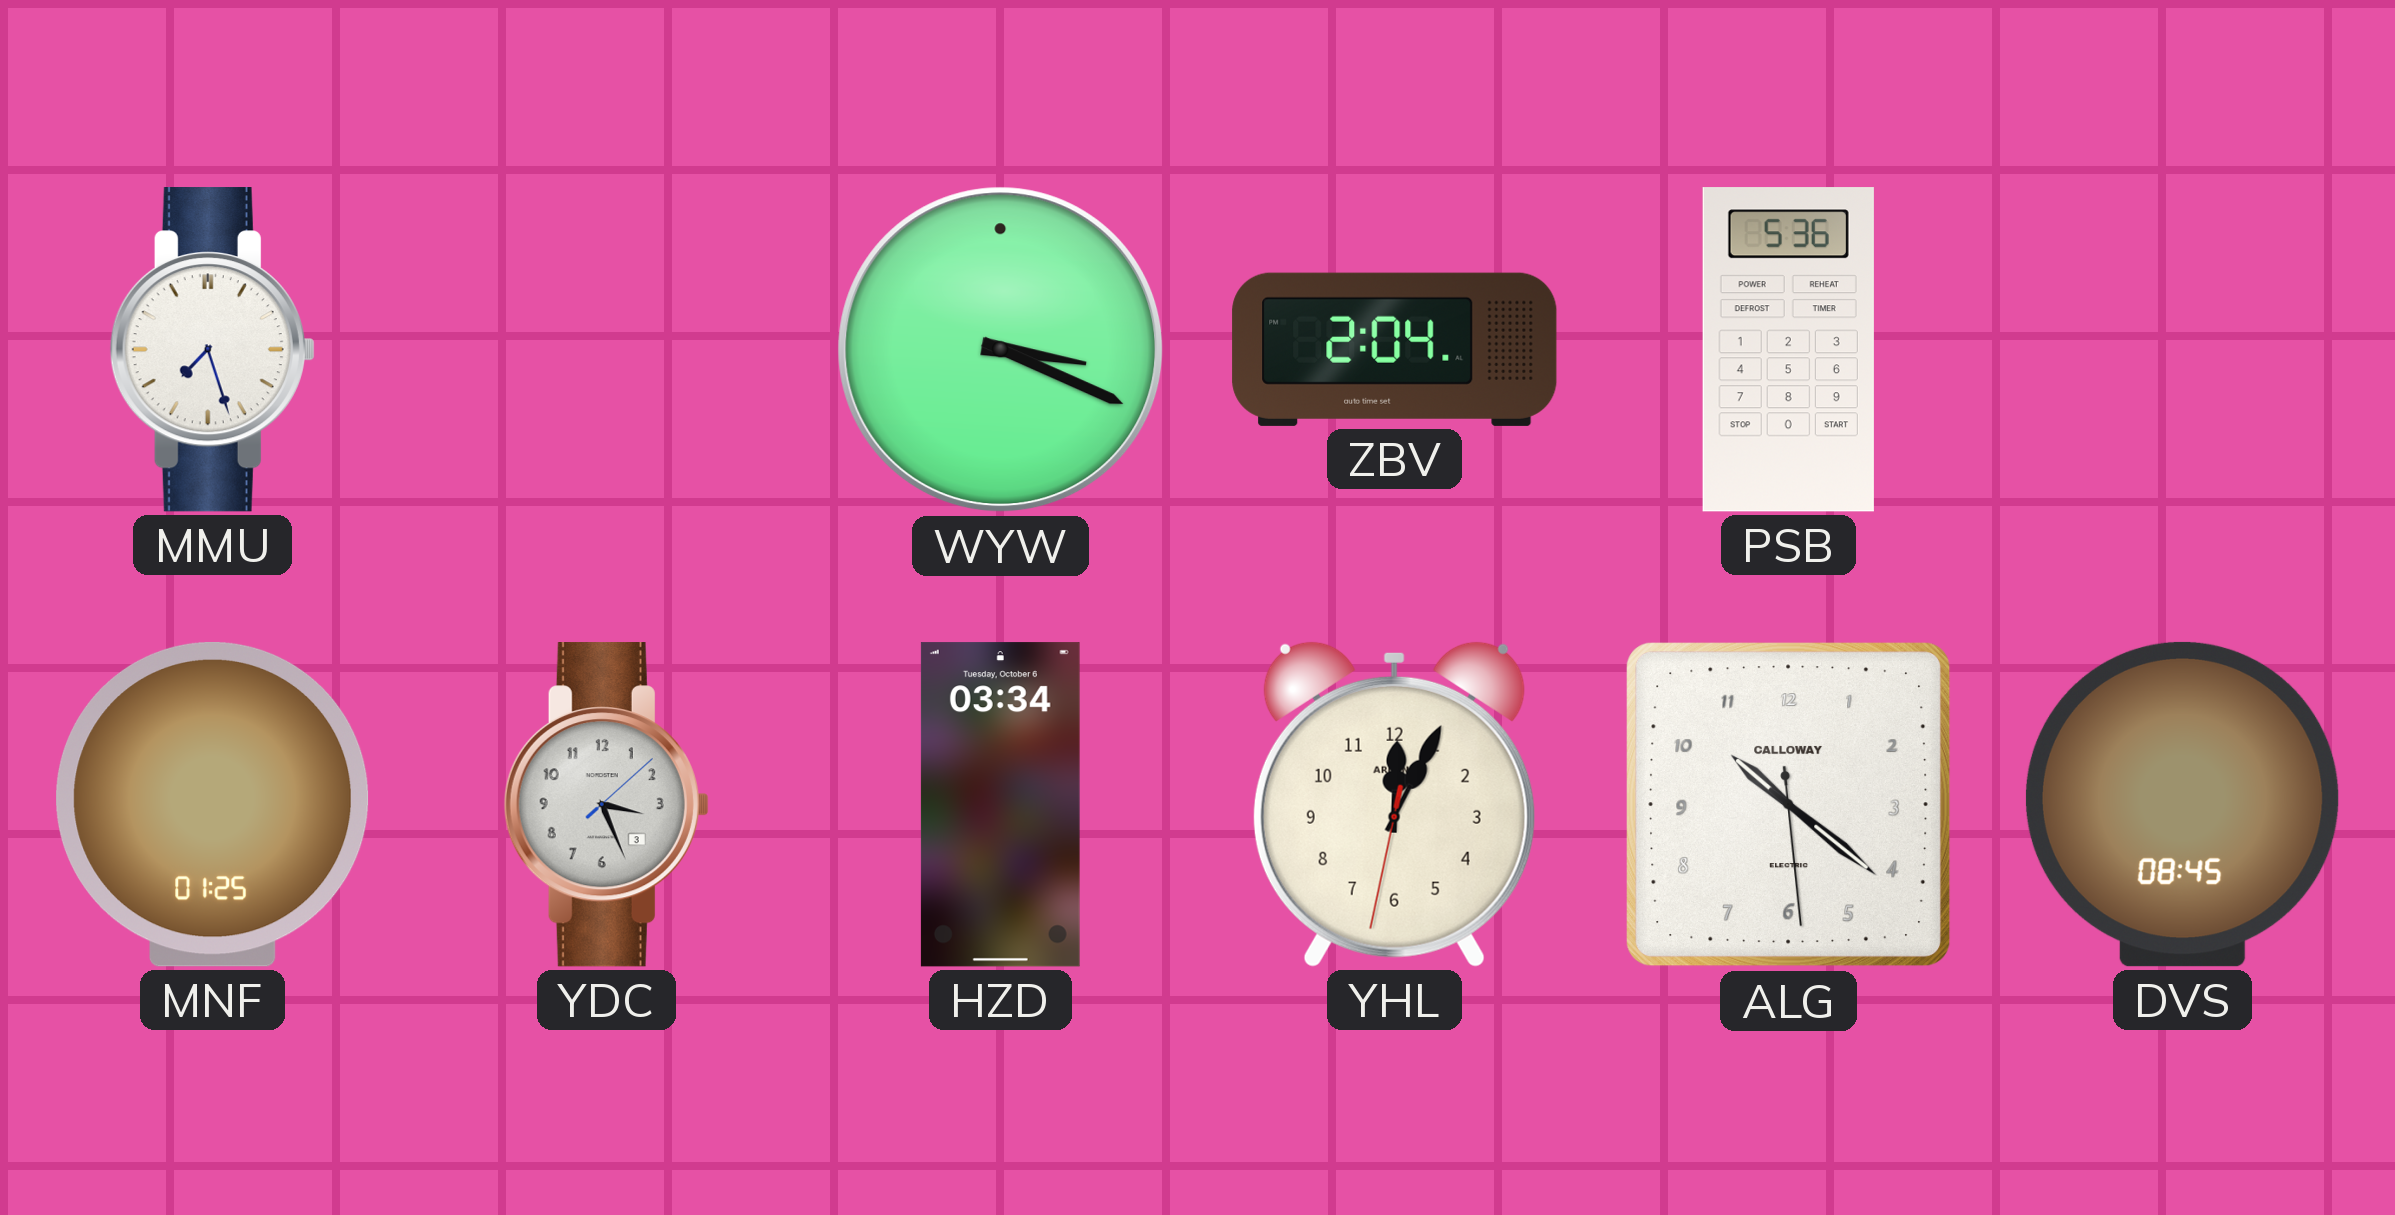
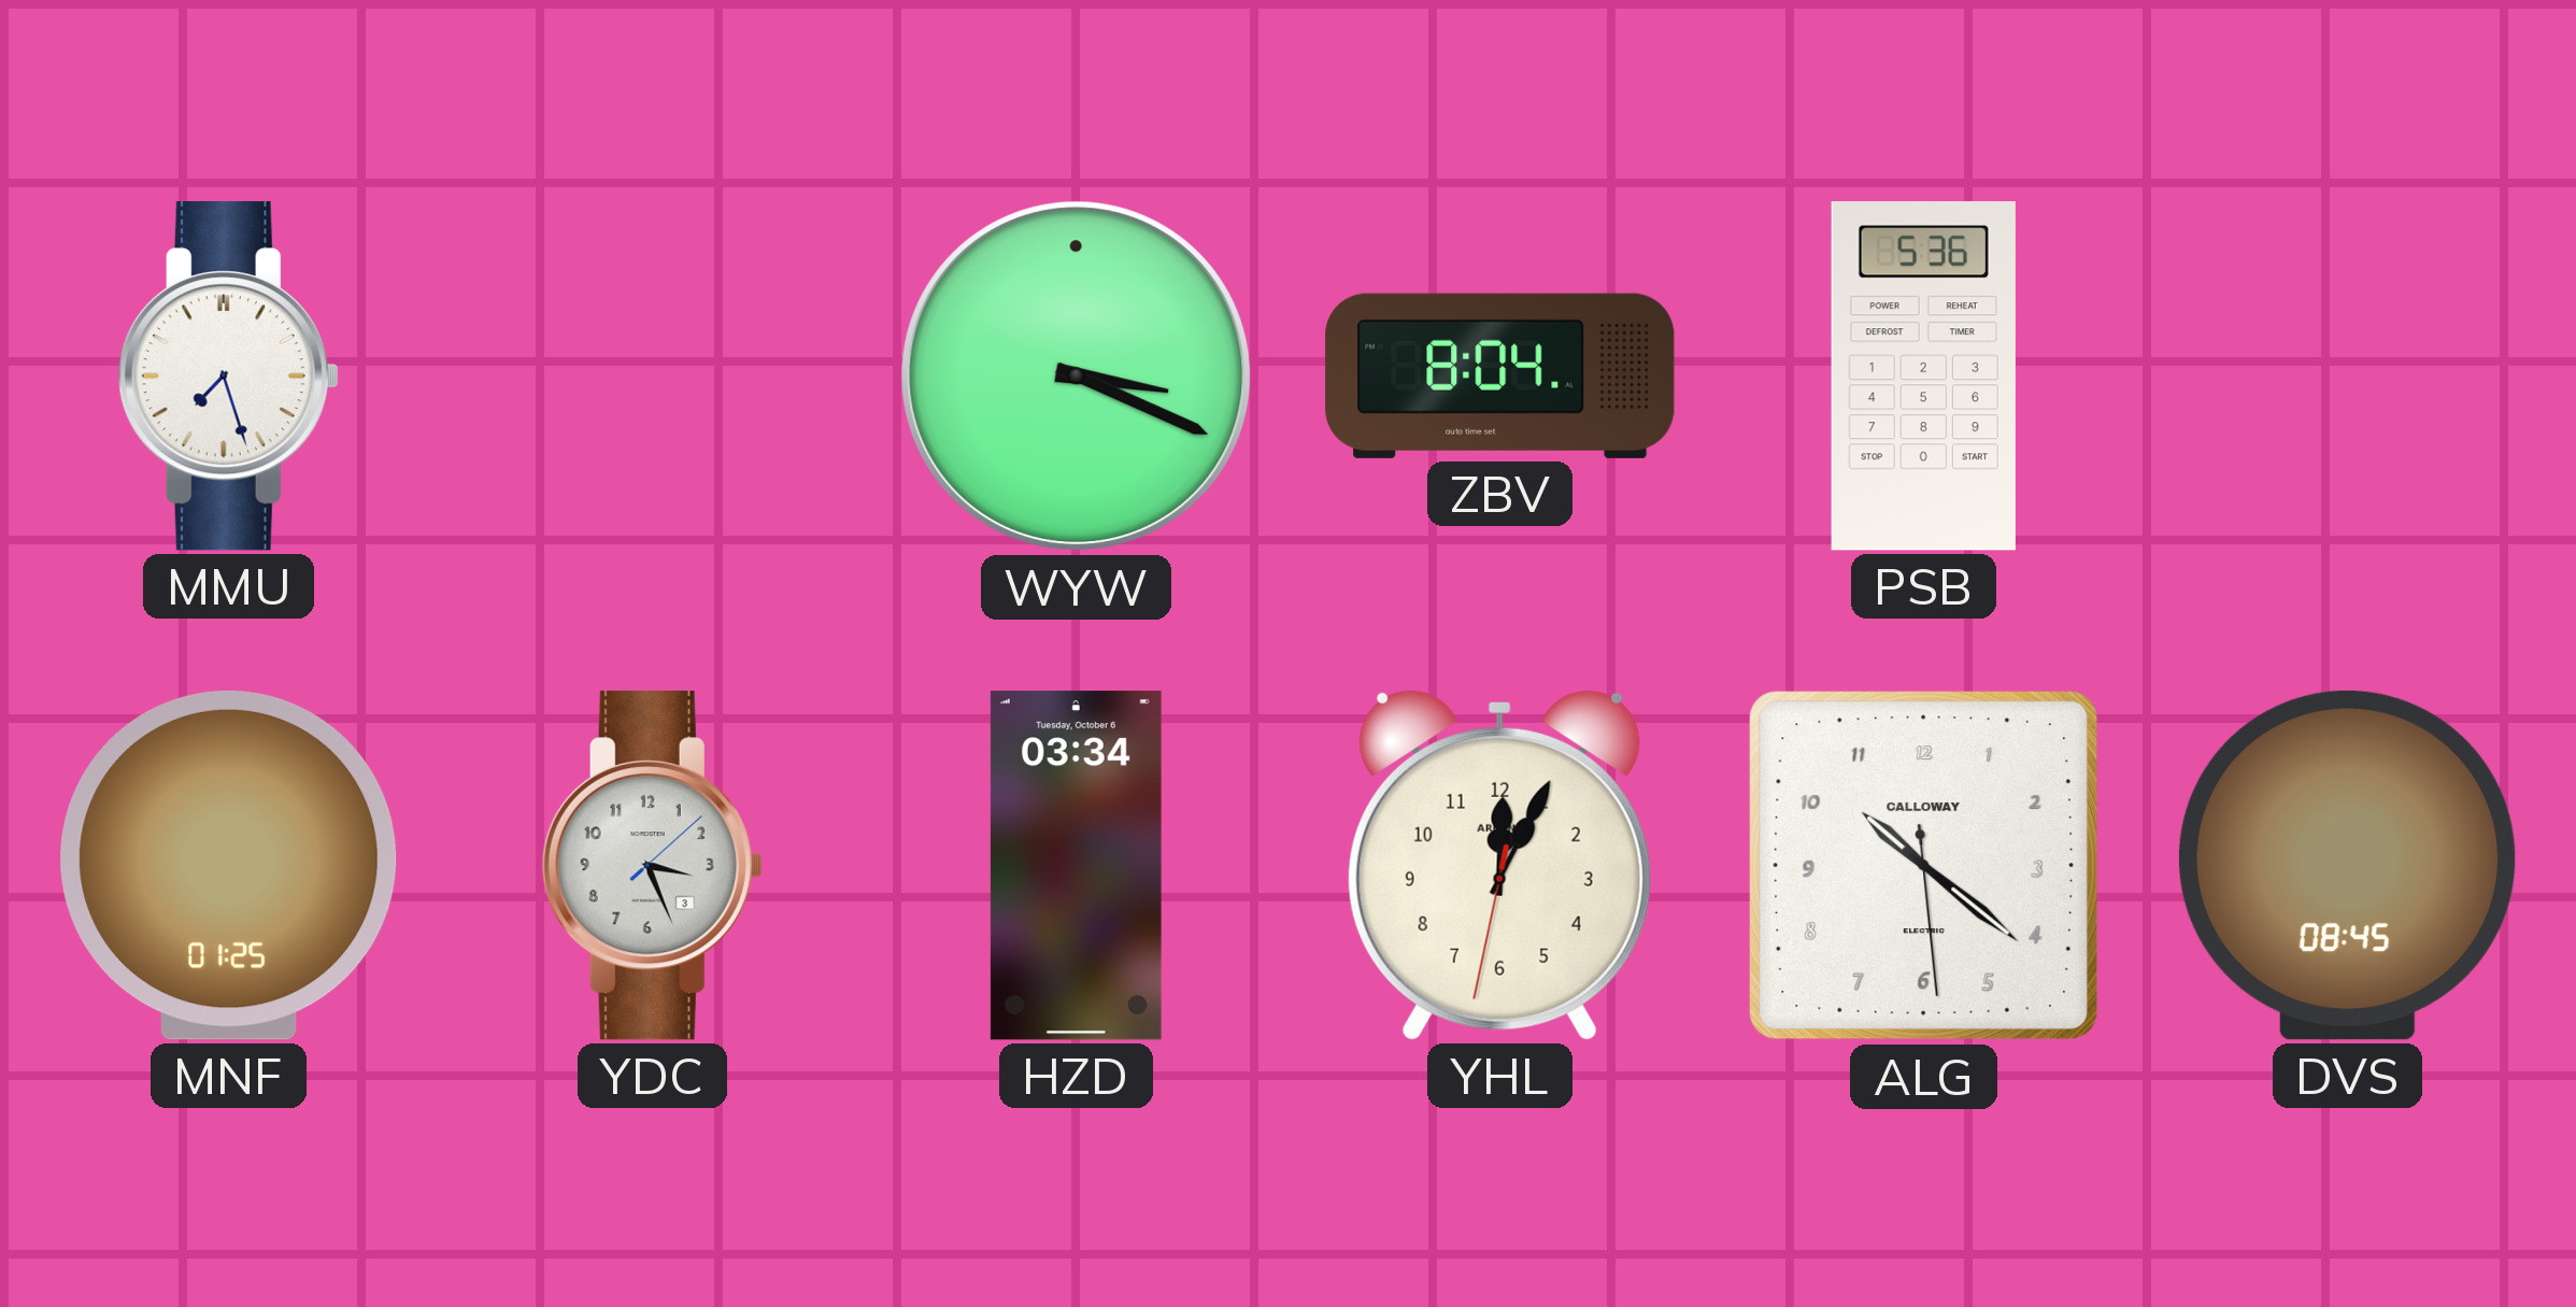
ZBV: 2:04 -> 8:04
